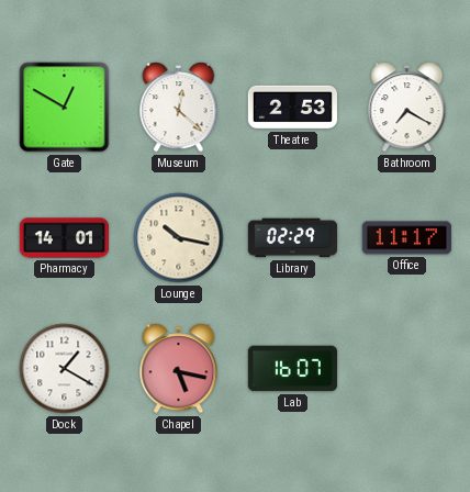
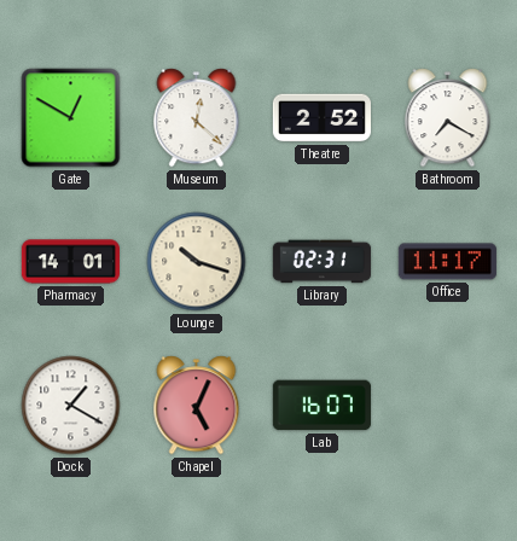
Theatre: 2:53 -> 2:52
Lounge: 10:17 -> 10:18
Library: 02:29 -> 02:31
Chapel: 5:17 -> 5:04
